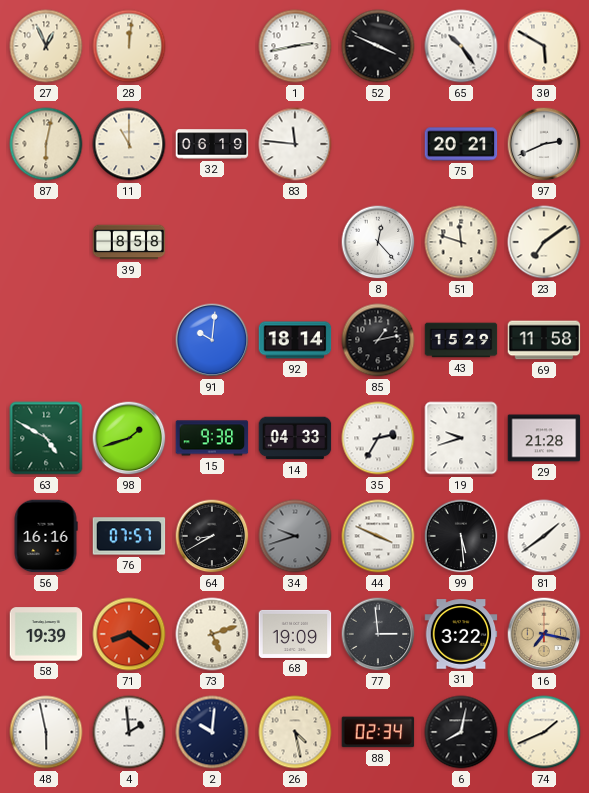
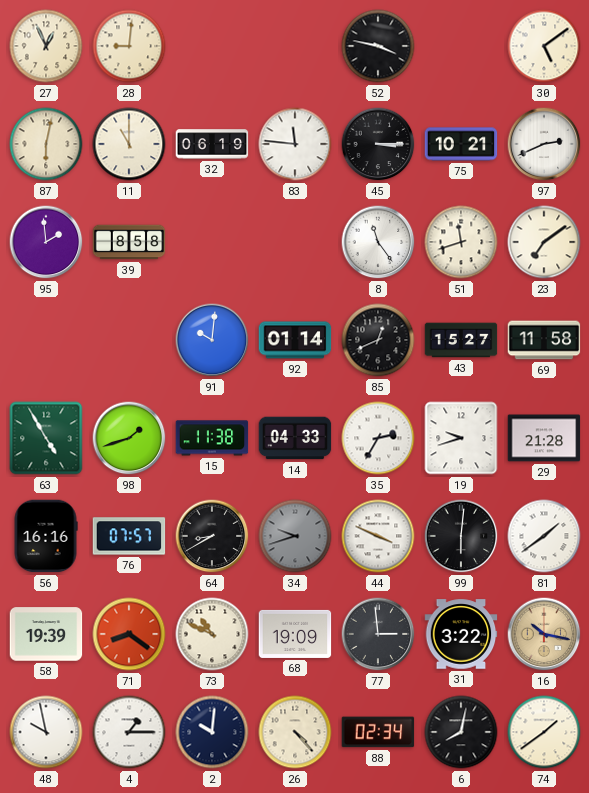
28: 12:01 -> 9:01
1: 2:43 -> none
52: 3:49 -> 3:47
65: 10:24 -> none
30: 5:50 -> 5:09
45: none -> 3:15
75: 20:21 -> 10:21
95: none -> 1:59
8: 12:23 -> 11:24
51: 11:48 -> 11:42
92: 18:14 -> 01:14
85: 1:13 -> 12:41
43: 15:29 -> 15:27
63: 4:50 -> 4:55
15: 9:38 -> 11:38
99: 5:29 -> 6:01
73: 5:12 -> 10:49
16: 7:17 -> 10:17
48: 5:58 -> 9:58
4: 1:59 -> 1:15
26: 4:28 -> 4:23
74: 1:41 -> 1:39
